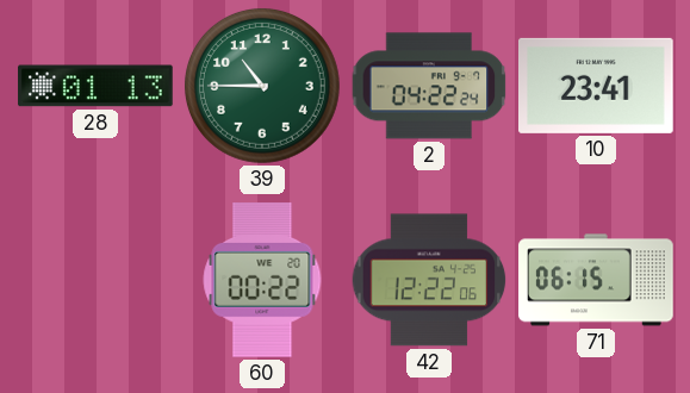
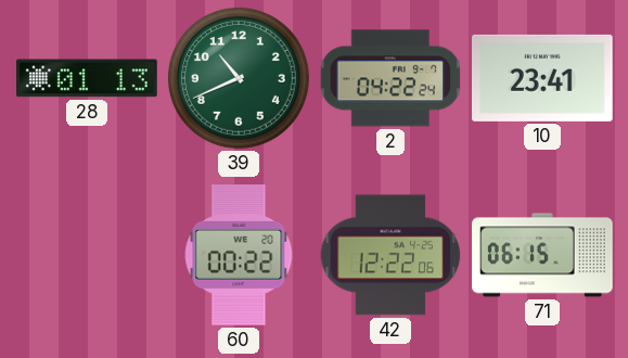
39: 10:45 -> 10:41
